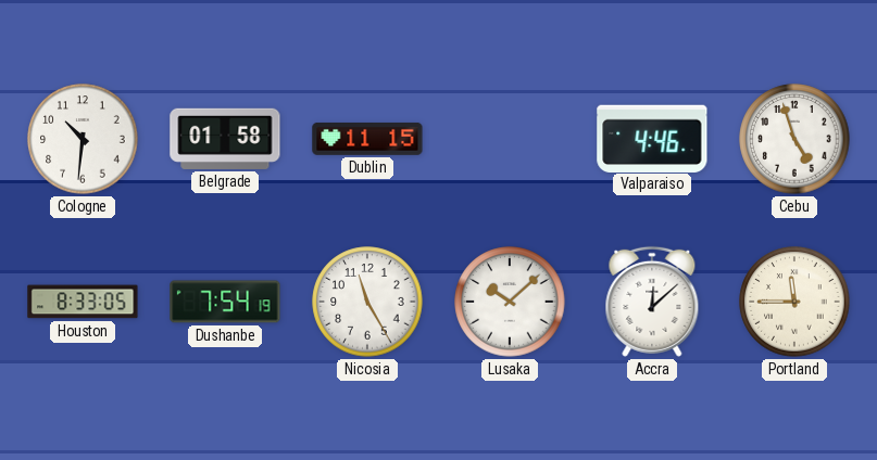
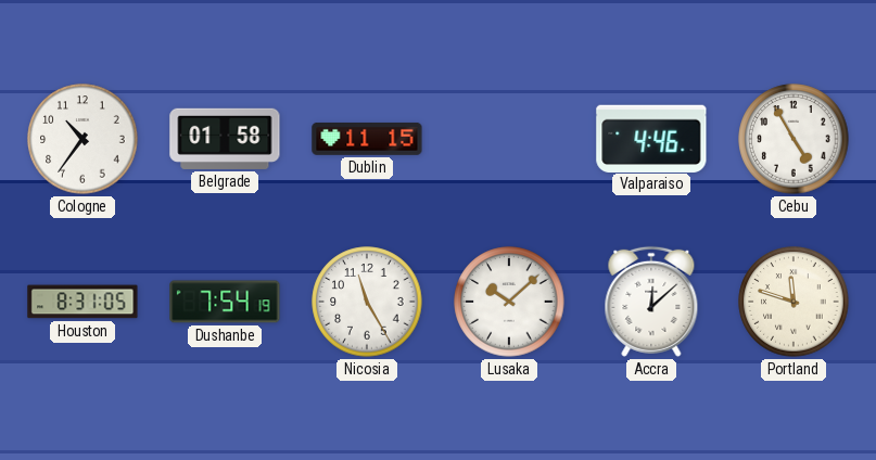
Cologne: 10:31 -> 10:36
Cebu: 4:57 -> 4:55
Houston: 8:33 -> 8:31
Portland: 11:45 -> 11:48
